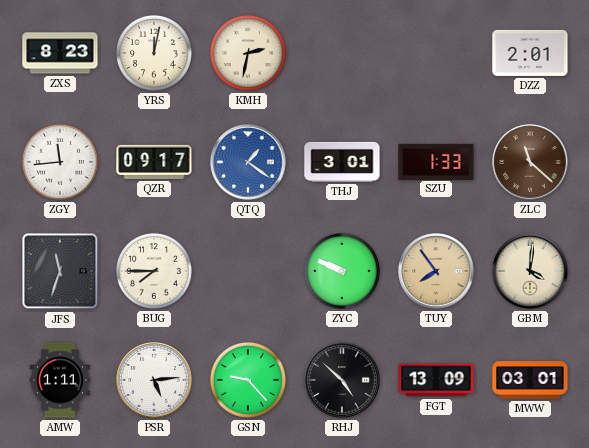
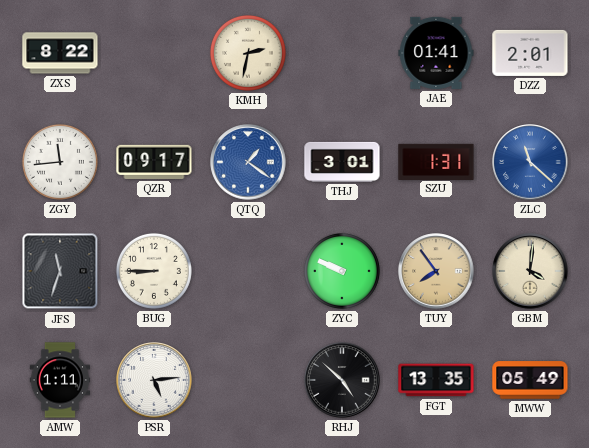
ZXS: 8:23 -> 8:22
YRS: 12:02 -> none
JAE: none -> 01:41
SZU: 1:33 -> 1:31
ZLC dial: brown -> blue
BUG: 7:45 -> 8:45
GSN: 9:23 -> none
FGT: 13:09 -> 13:35
MWW: 03:01 -> 05:49
